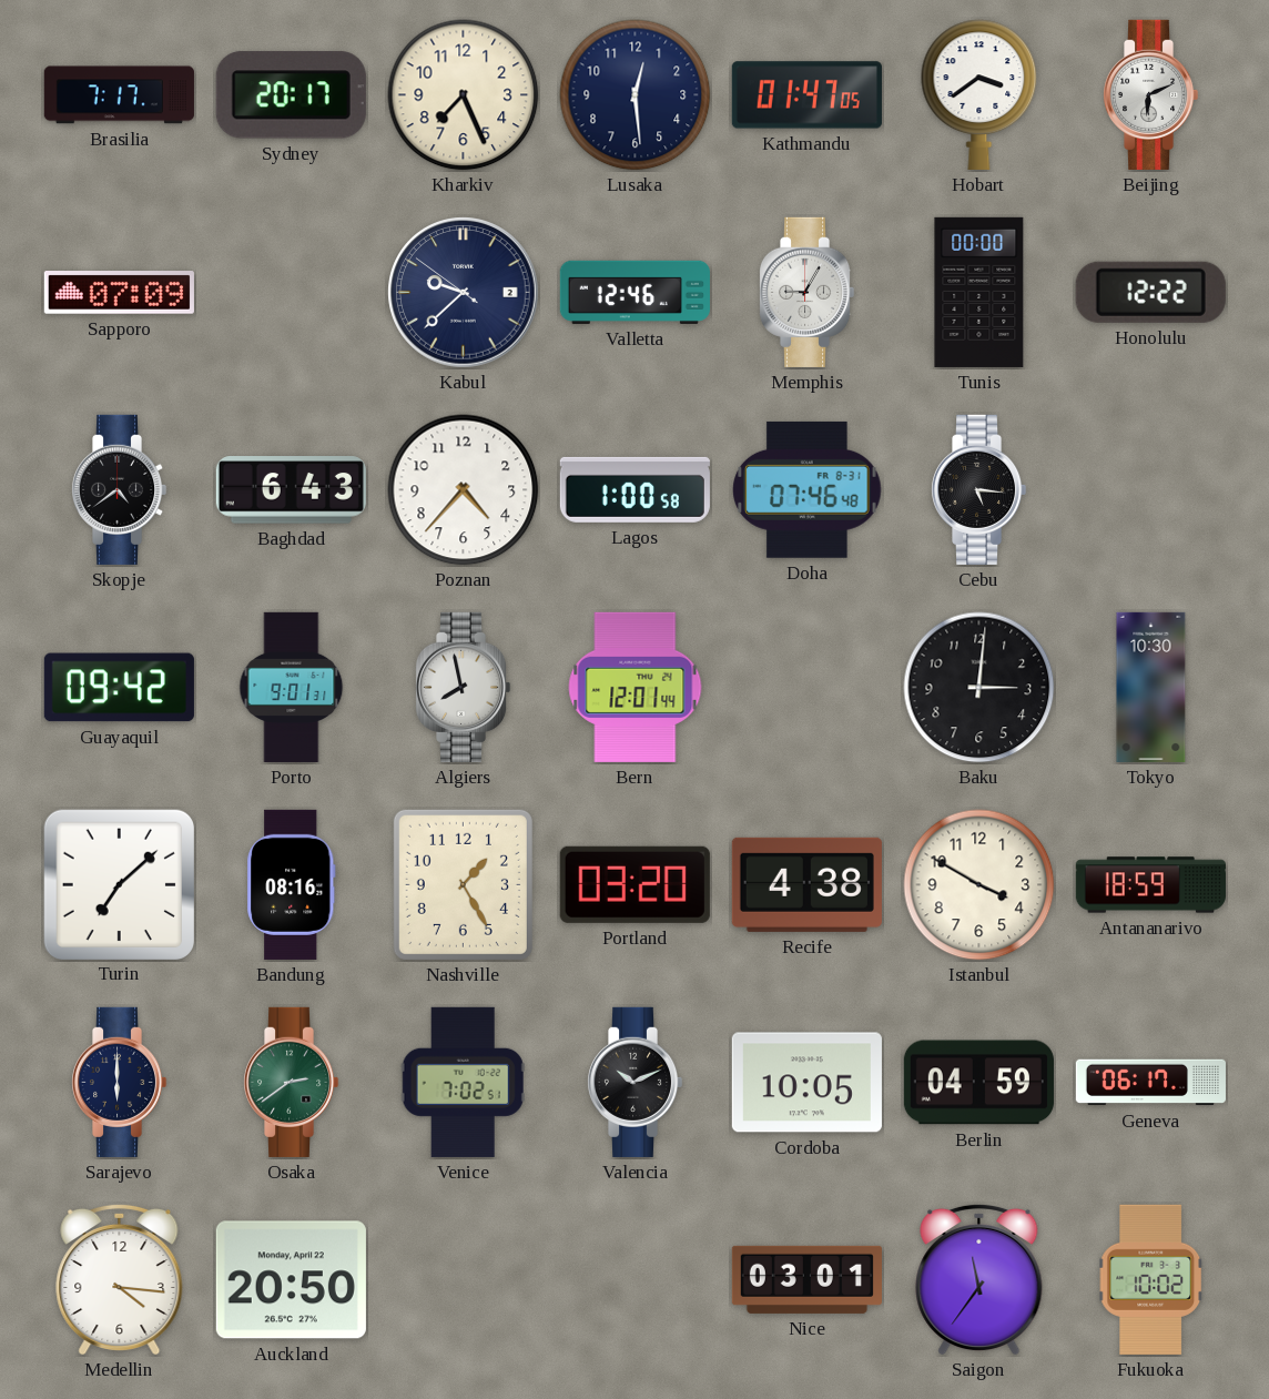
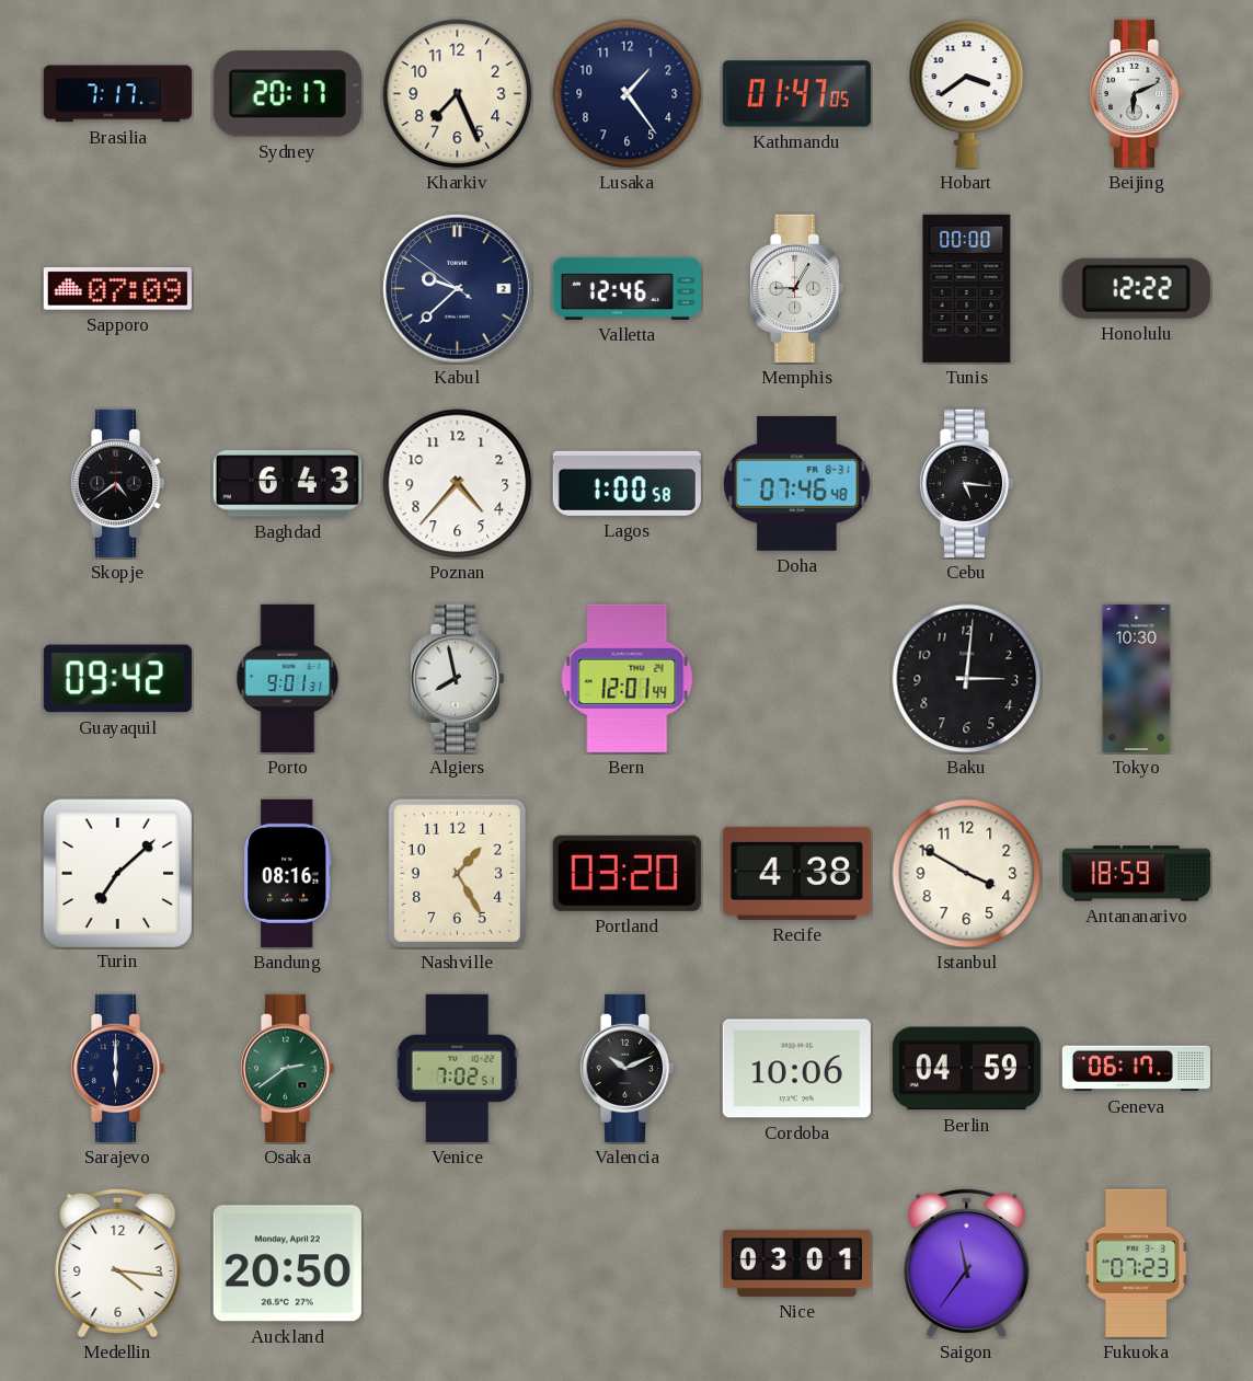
Lusaka: 12:29 -> 1:24
Cordoba: 10:05 -> 10:06
Fukuoka: 10:02 -> 07:23
